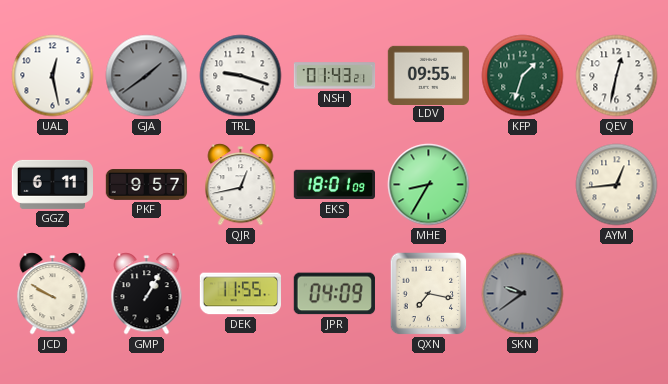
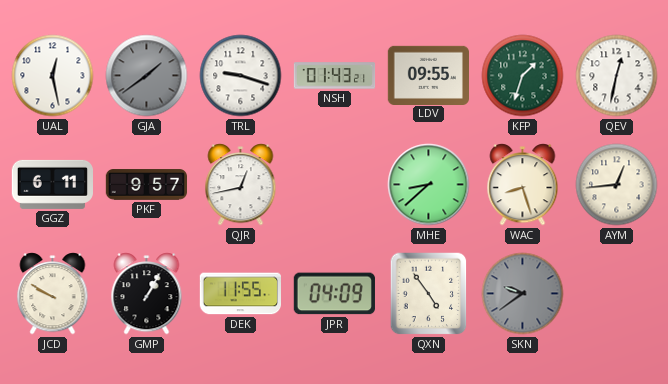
EKS: 18:01 -> none
MHE: 8:35 -> 8:38
WAC: none -> 8:27
QXN: 7:17 -> 4:54
